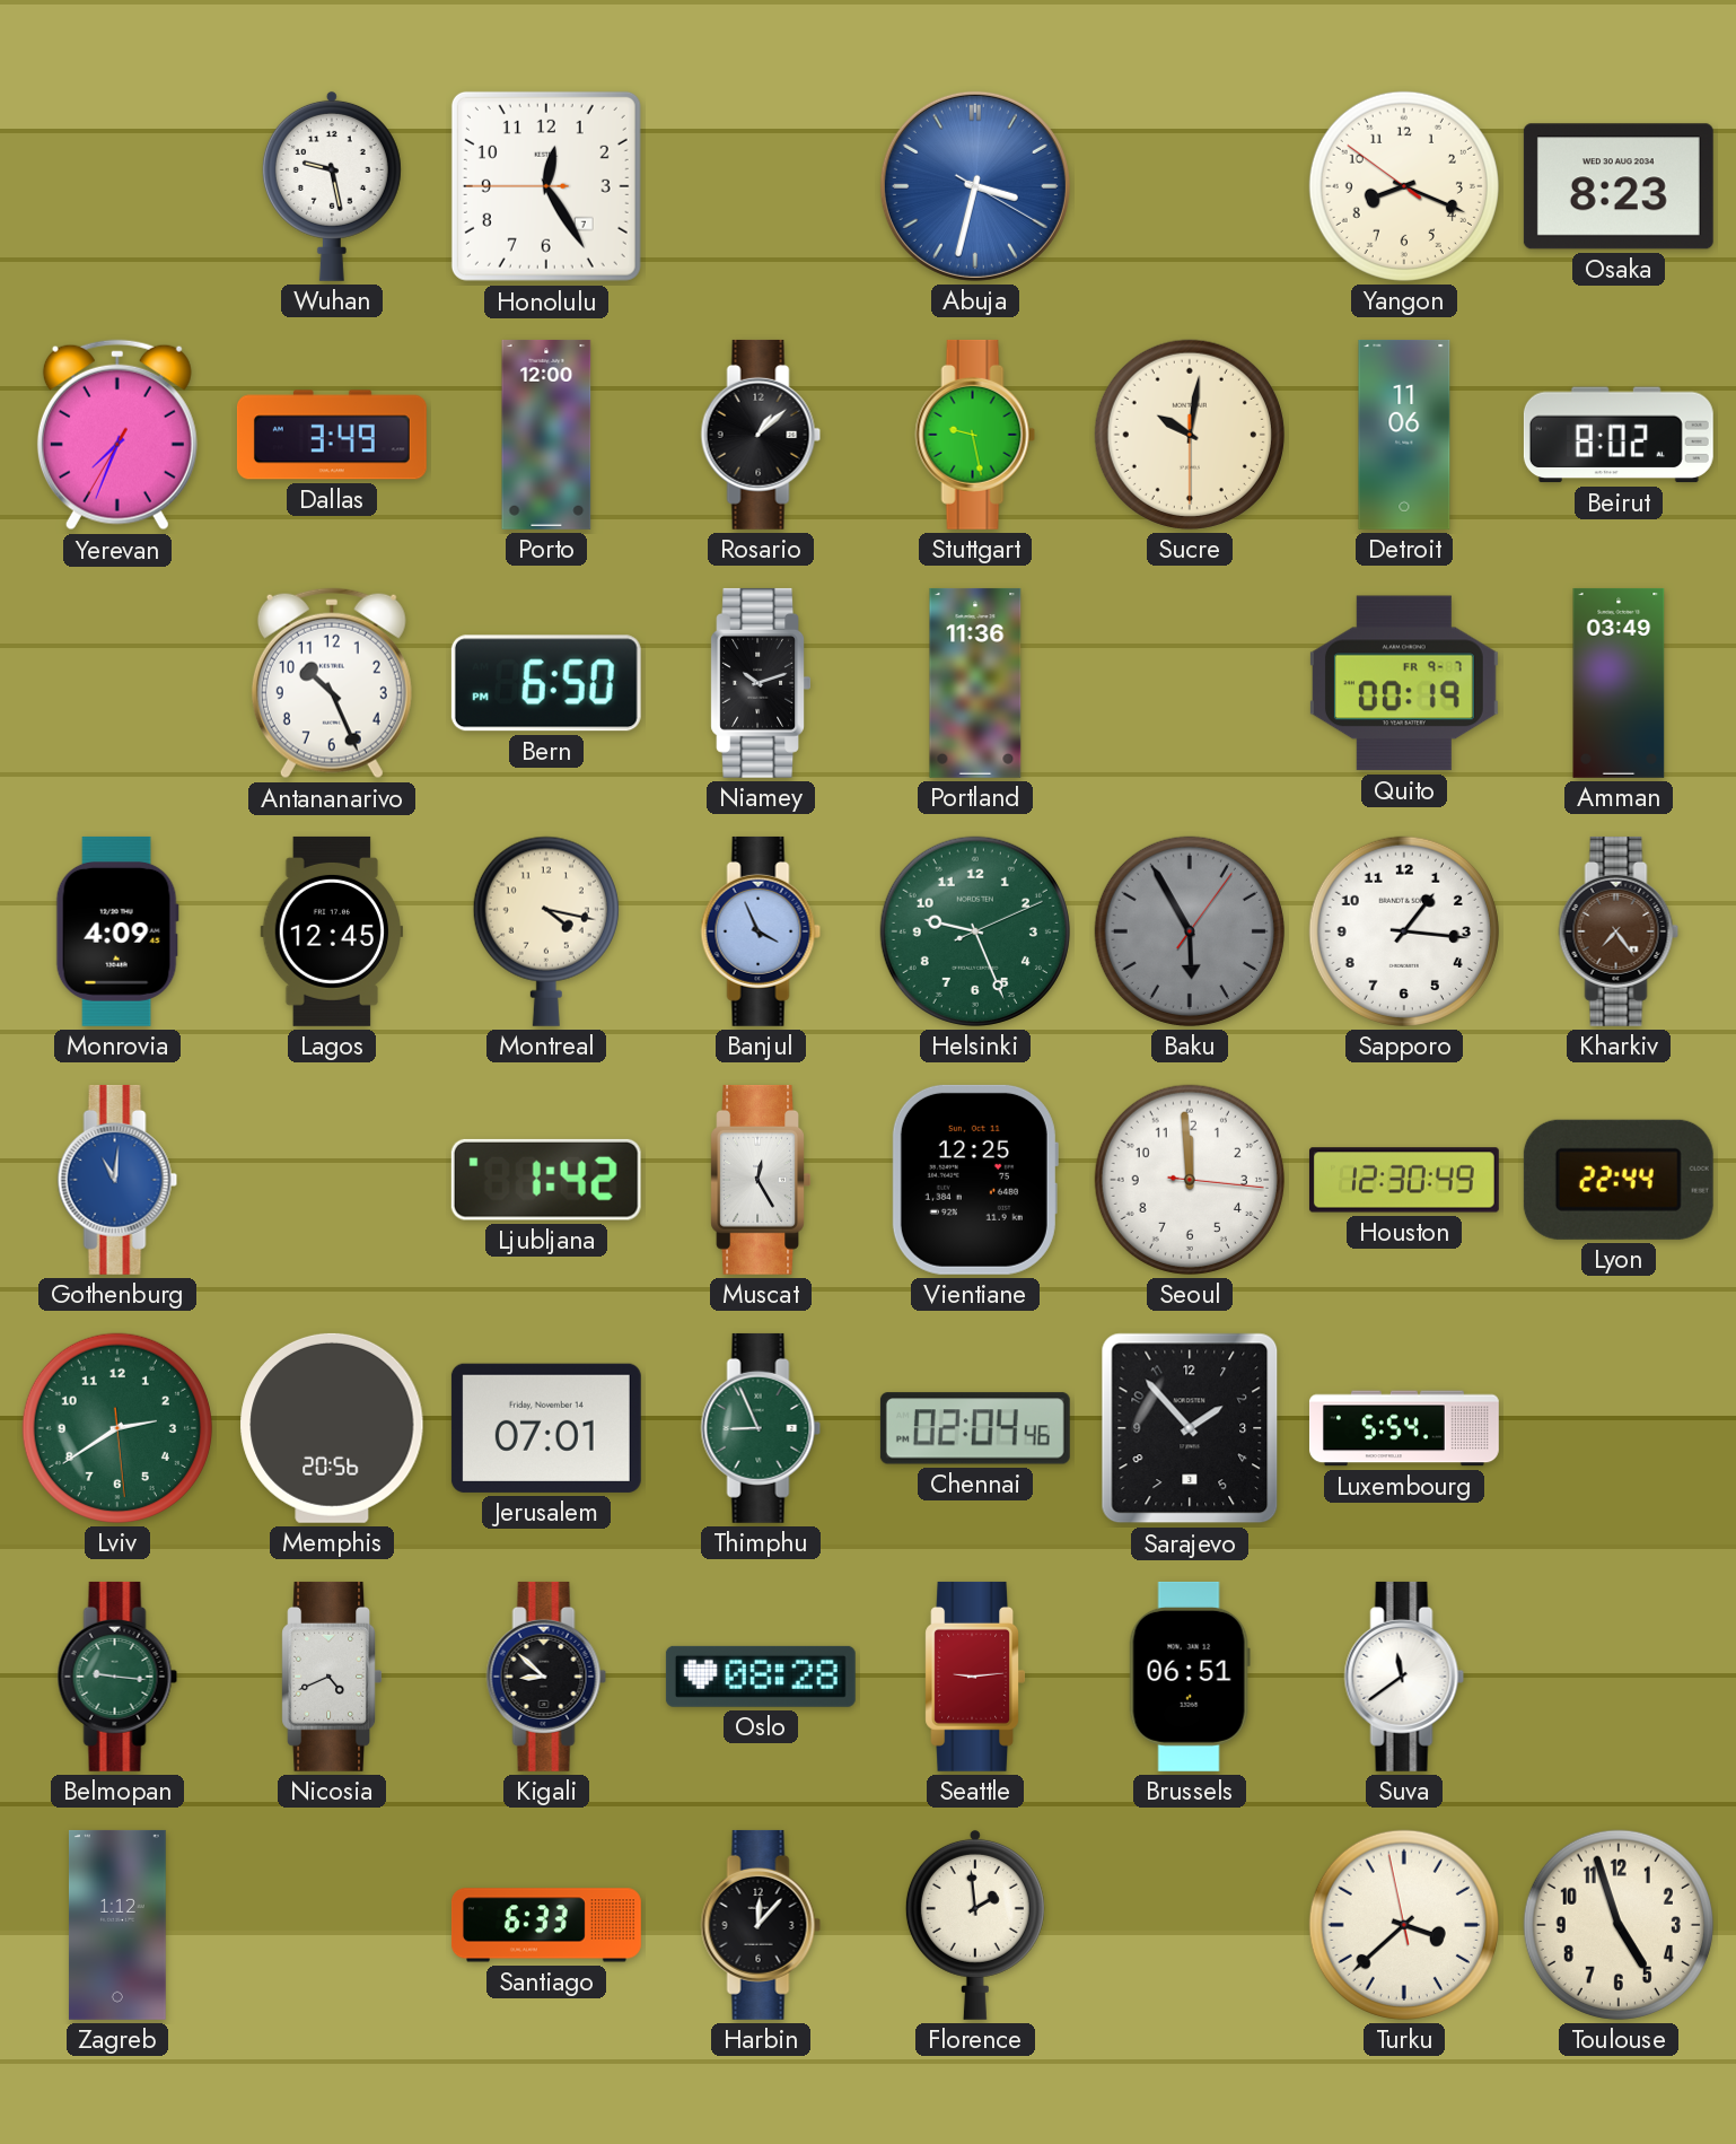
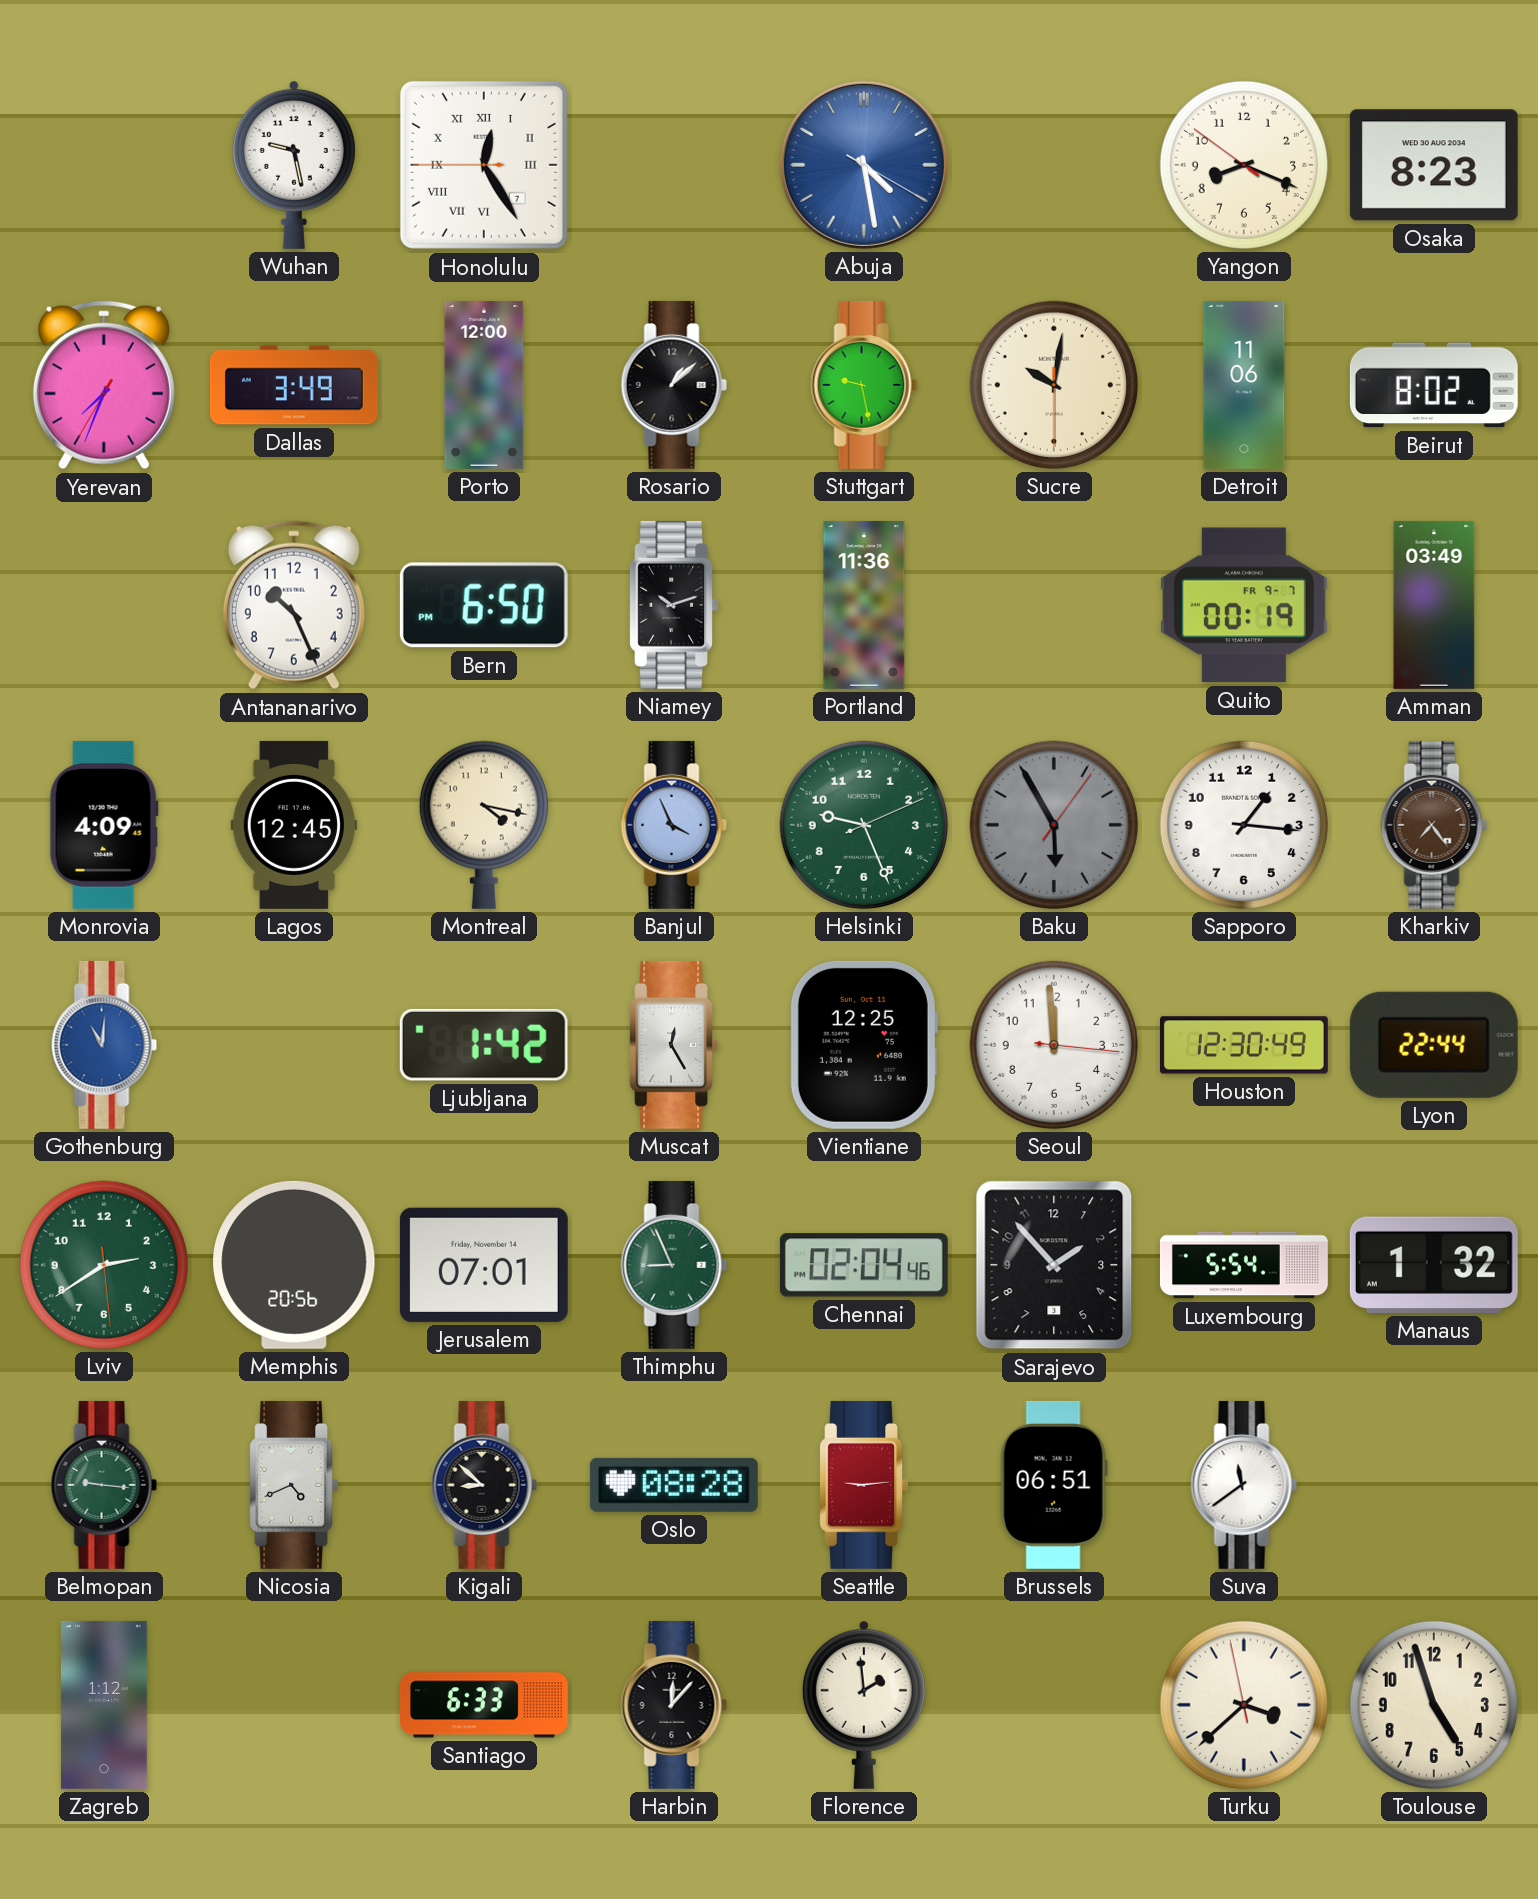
Honolulu numerals: Arabic -> Roman
Abuja: 3:32 -> 4:28
Manaus: none -> 1:32
